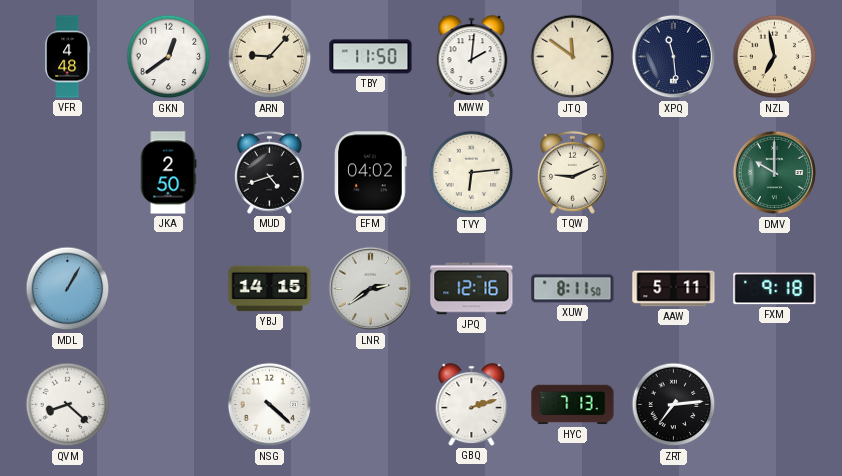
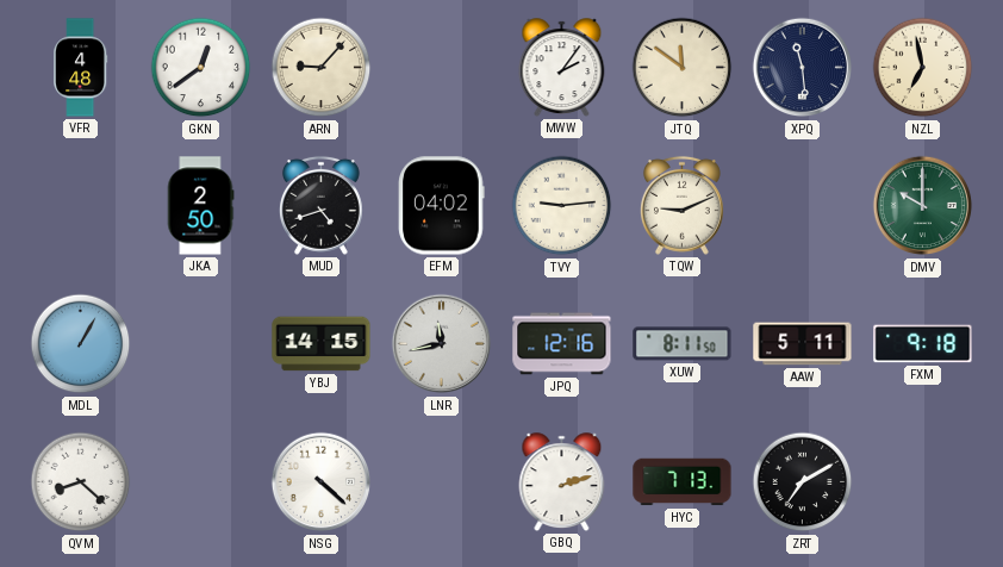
TBY: 11:50 -> none
MWW: 2:01 -> 2:06
TVY: 6:14 -> 9:14
LNR: 2:39 -> 11:43
ZRT: 7:14 -> 7:10
